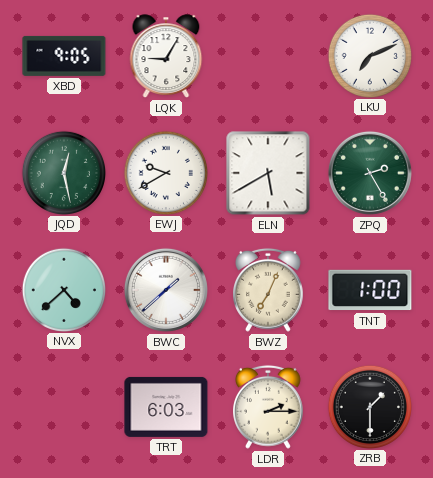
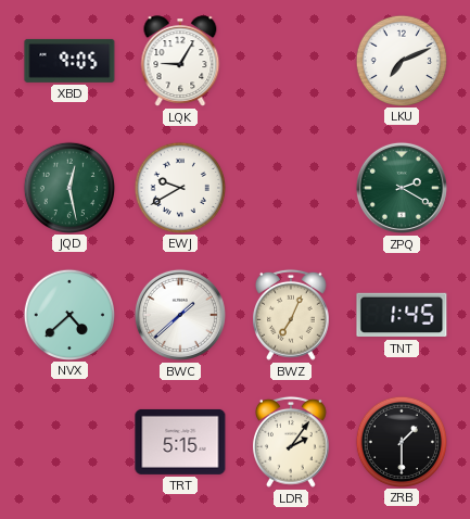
ELN: 5:40 -> none
ZPQ: 2:25 -> 2:20
TNT: 1:00 -> 1:45
TRT: 6:03 -> 5:15
LDR: 2:15 -> 2:06
